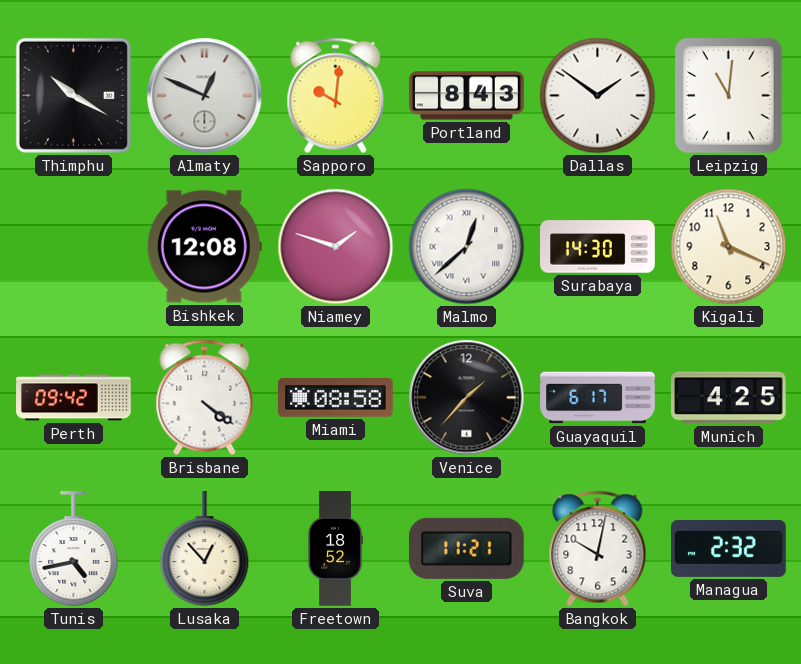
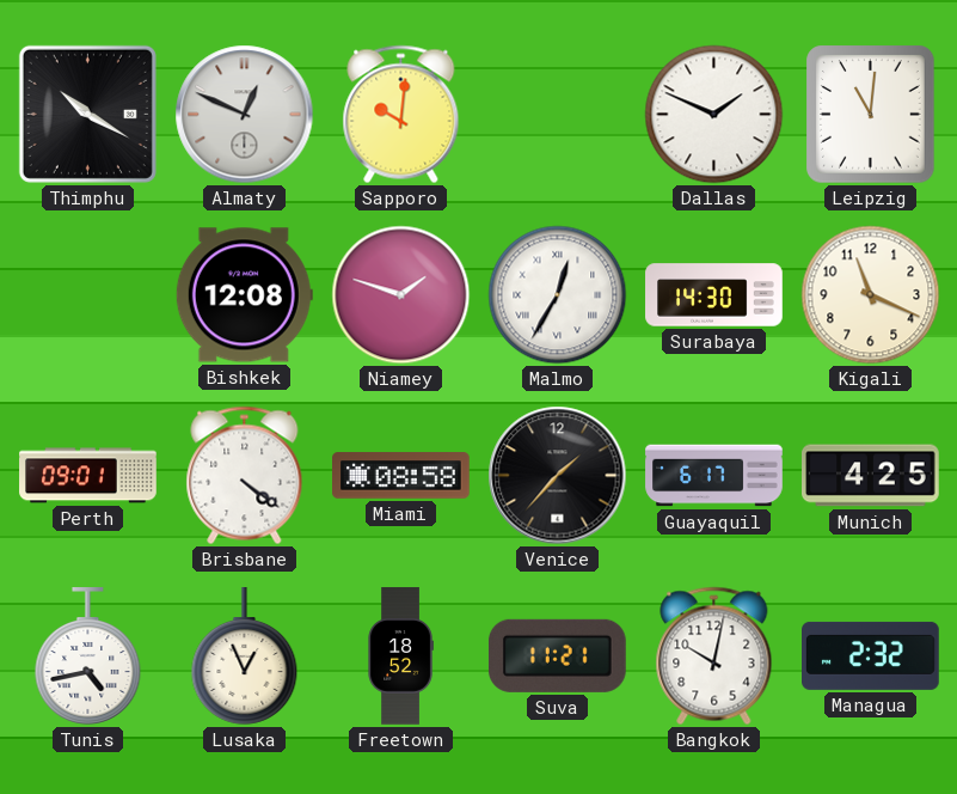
Portland: 8:43 -> none
Dallas: 1:51 -> 1:49
Malmo: 12:38 -> 12:35
Perth: 09:42 -> 09:01
Lusaka: 12:53 -> 12:56
